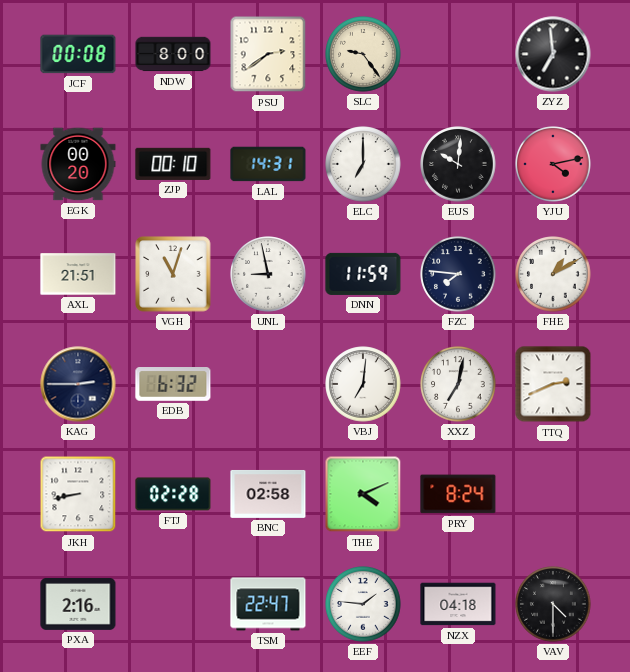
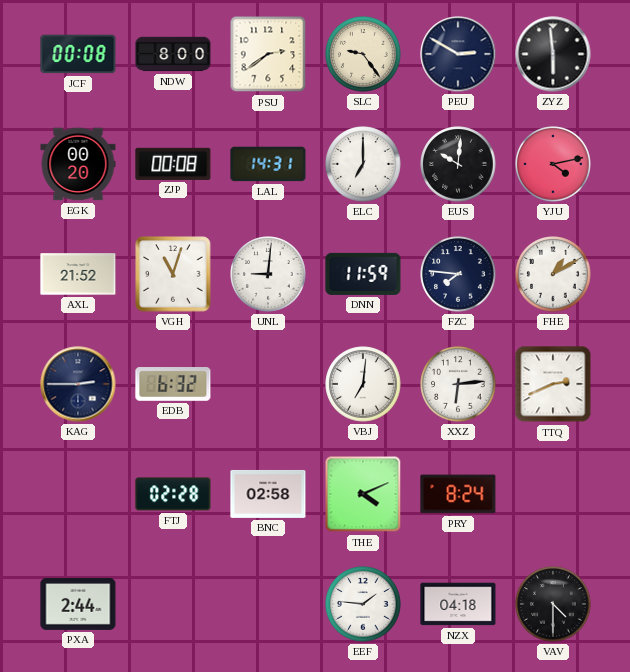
PEU: none -> 2:50
ZYZ: 6:59 -> 5:59
ZJP: 00:10 -> 00:08
AXL: 21:51 -> 21:52
UNL: 8:58 -> 9:01
XXZ: 7:02 -> 6:14
JKH: 8:43 -> none
PXA: 2:16 -> 2:44
TSM: 22:47 -> none
